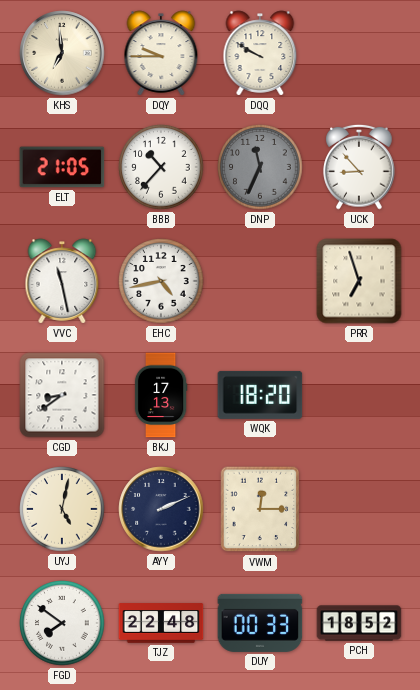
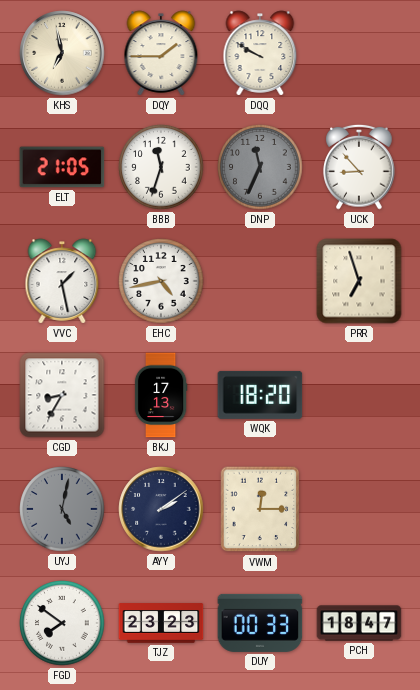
KHS: 6:59 -> 6:58
DQY: 9:45 -> 1:45
BBB: 10:37 -> 11:33
VVC: 11:28 -> 1:28
CGD: 8:39 -> 8:35
UYJ dial: cream -> grey
AYY: 2:11 -> 2:09
TJZ: 22:48 -> 23:23
PCH: 18:52 -> 18:47
